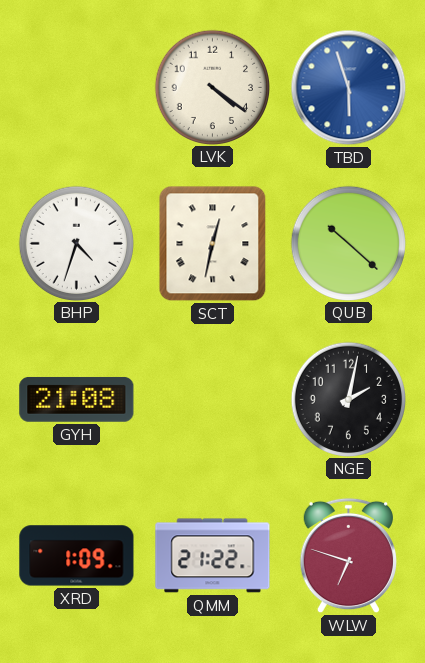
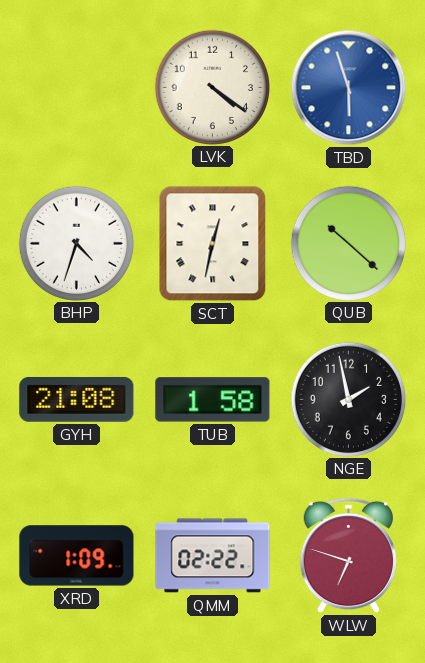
TUB: none -> 1:58
NGE: 2:02 -> 1:58
QMM: 21:22 -> 02:22
